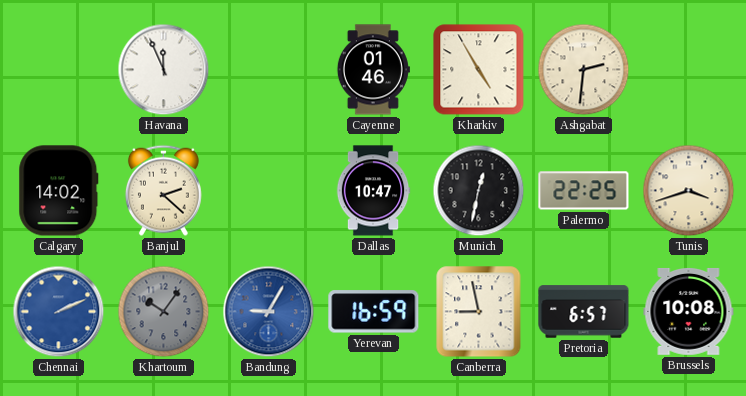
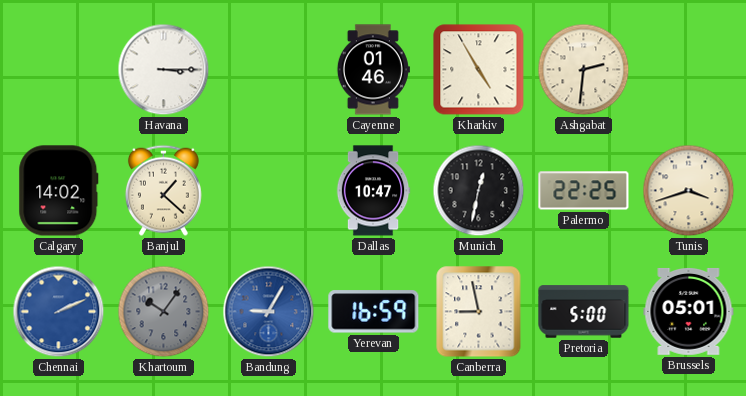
Havana: 11:56 -> 3:15
Banjul: 2:22 -> 1:22
Pretoria: 6:57 -> 5:00
Brussels: 10:08 -> 05:01
